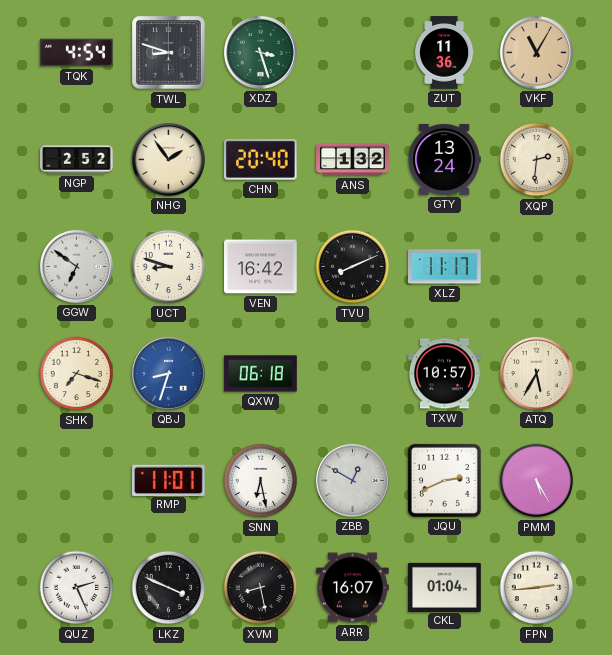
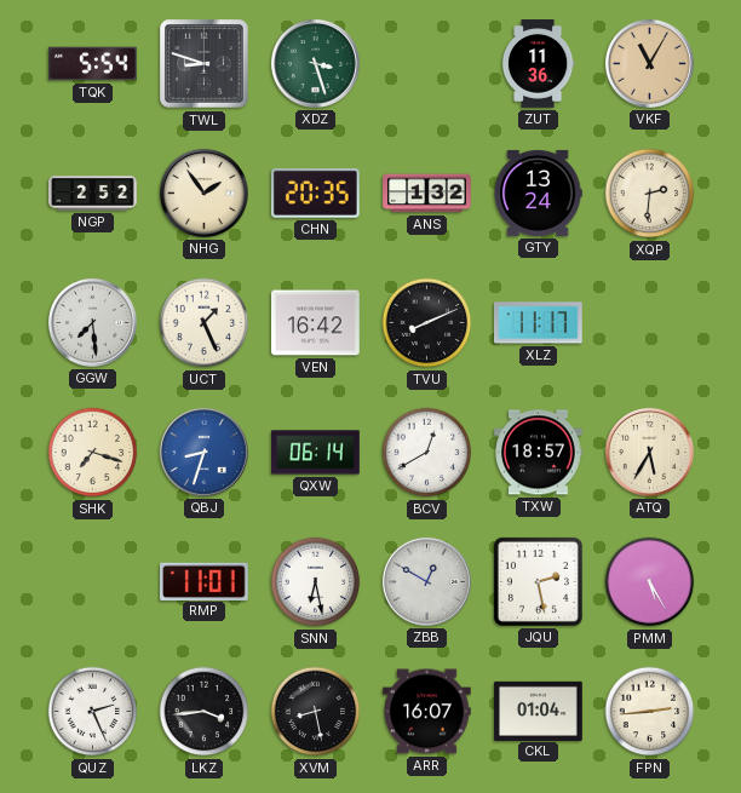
TQK: 4:54 -> 5:54
CHN: 20:40 -> 20:35
GGW: 6:51 -> 7:29
UCT: 8:48 -> 1:26
QXW: 06:18 -> 06:14
BCV: none -> 12:40
TXW: 10:57 -> 18:57
JQU: 2:41 -> 2:28
LKZ: 3:49 -> 3:44
